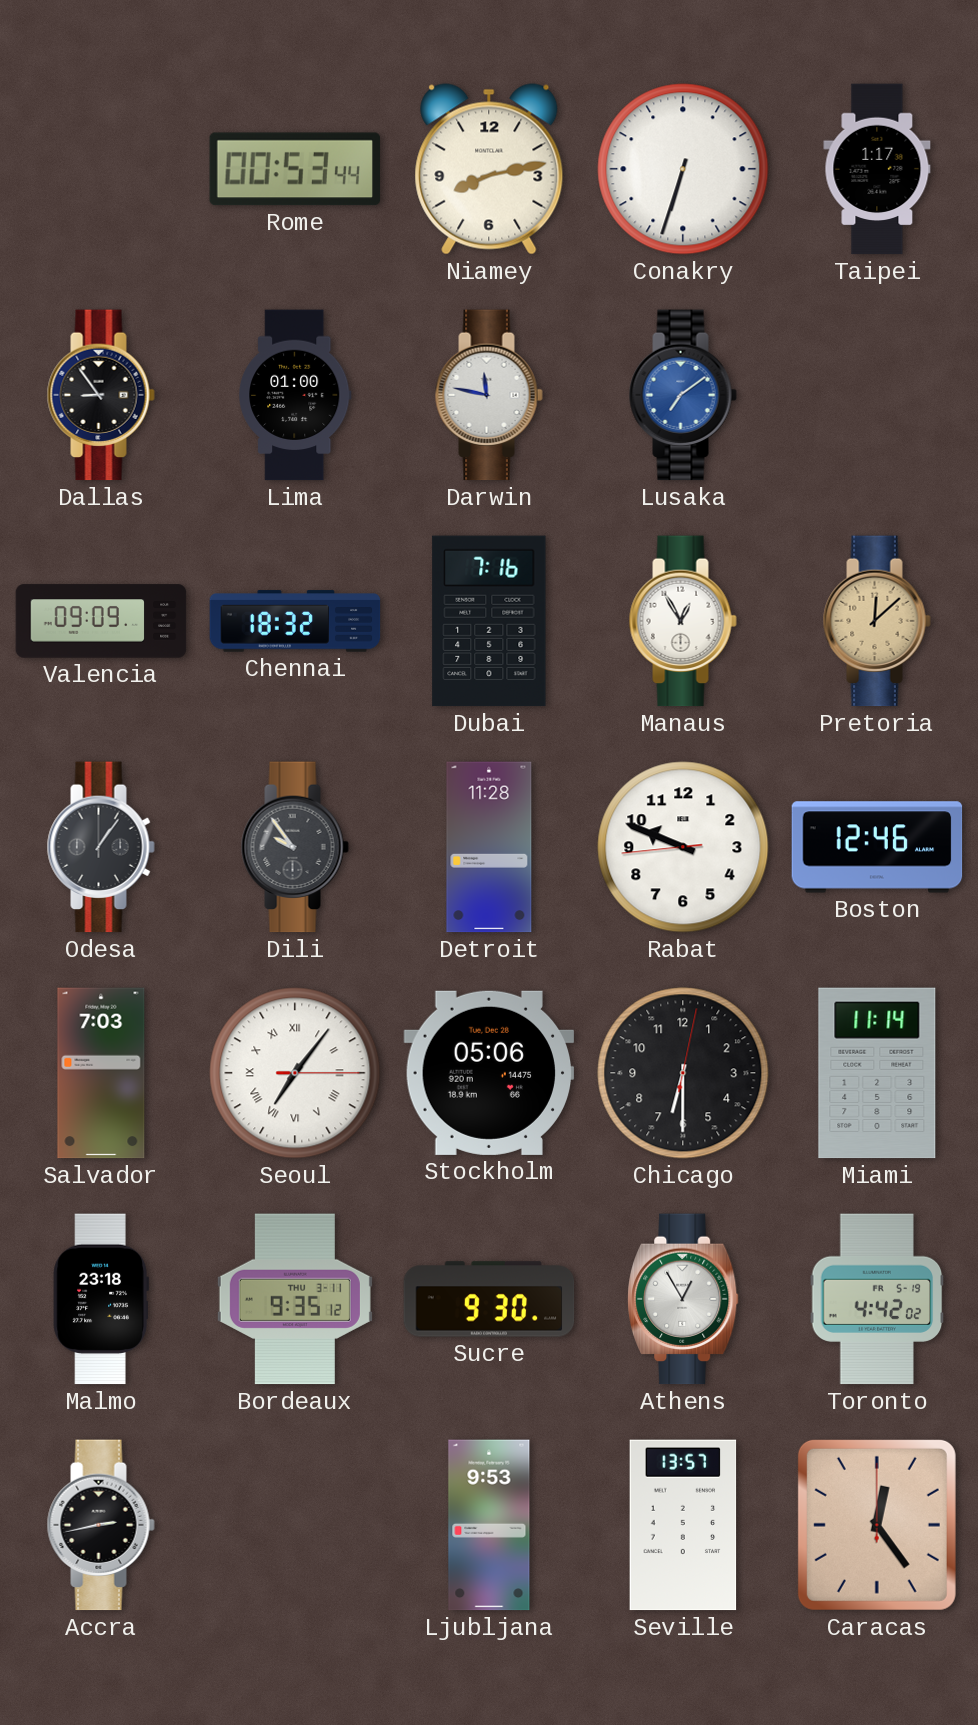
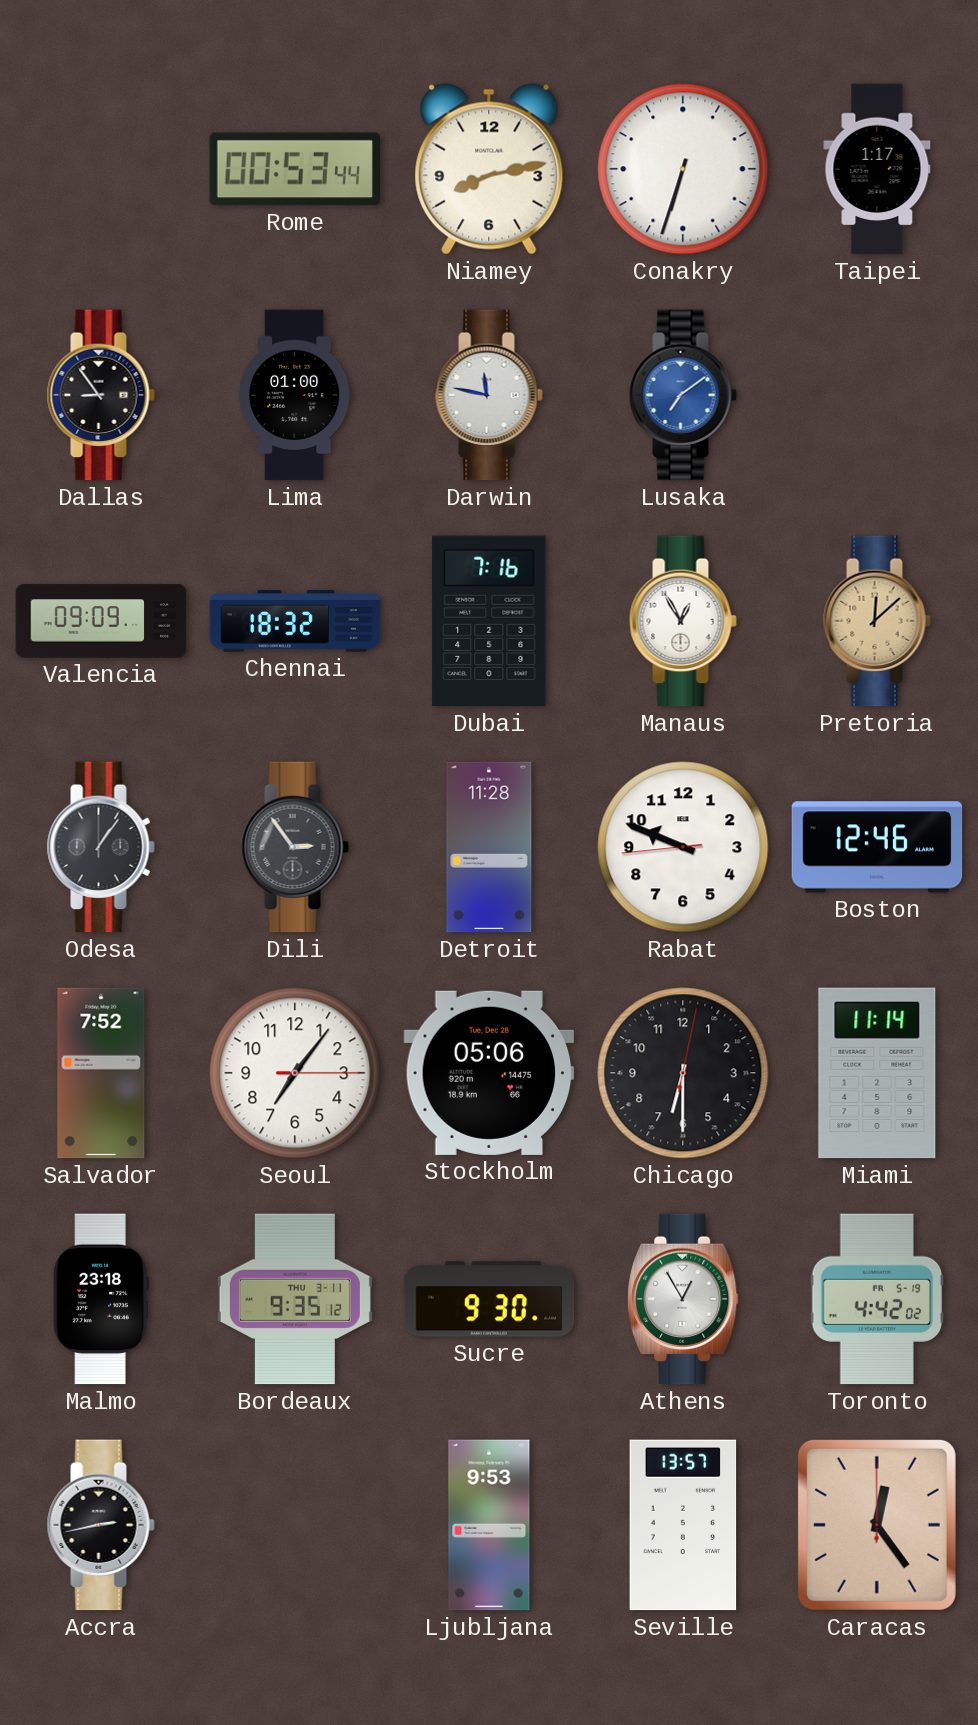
Dili: 9:54 -> 2:54
Salvador: 7:03 -> 7:52
Seoul numerals: Roman -> Arabic
